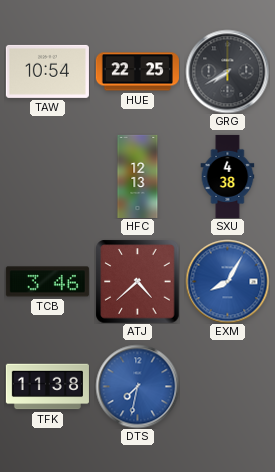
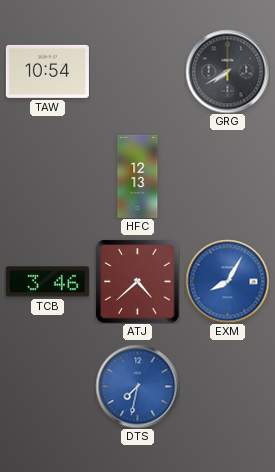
HUE: 22:25 -> none
SXU: 4:38 -> none
TFK: 11:38 -> none
